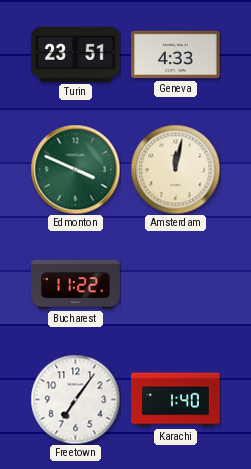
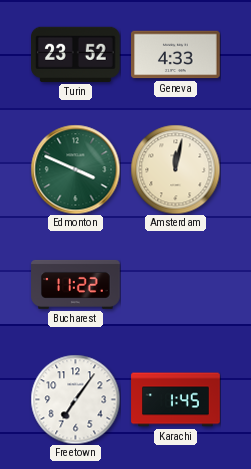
Turin: 23:51 -> 23:52
Karachi: 1:40 -> 1:45
